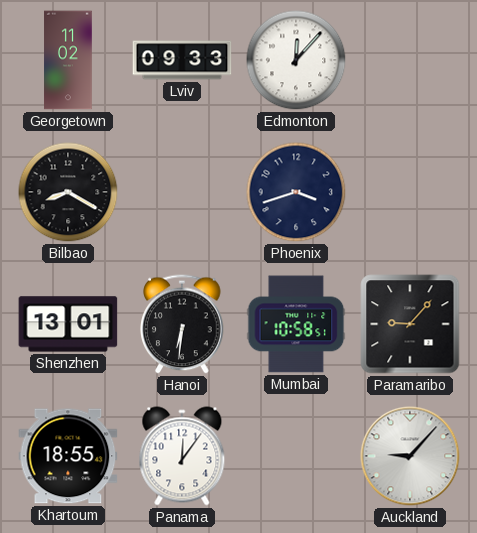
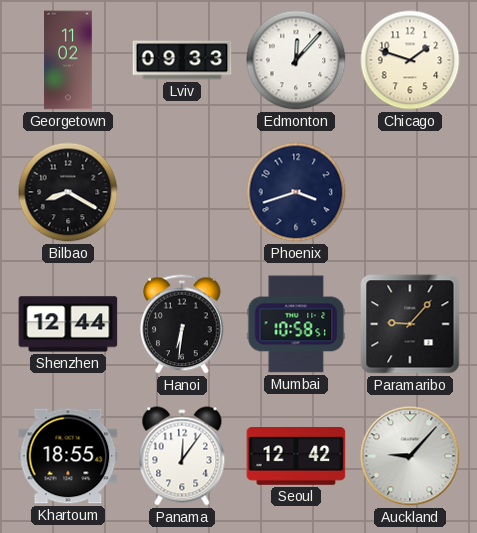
Chicago: none -> 1:48
Shenzhen: 13:01 -> 12:44
Seoul: none -> 12:42
